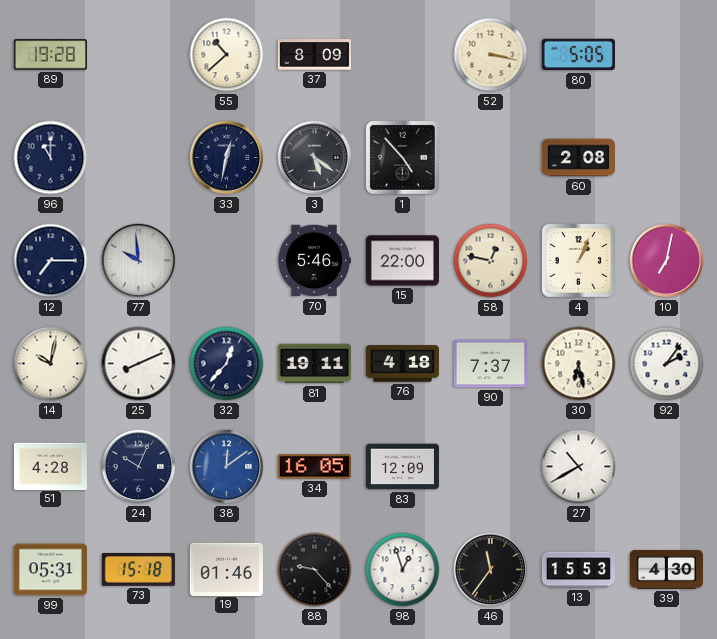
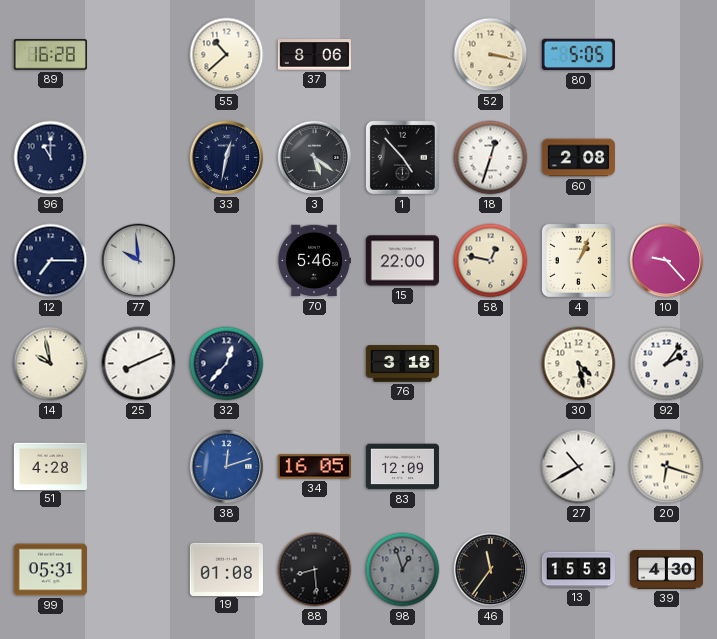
89: 19:28 -> 16:28
37: 8:09 -> 8:06
18: none -> 12:33
10: 7:02 -> 9:23
14: 10:02 -> 9:58
81: 19:11 -> none
76: 4:18 -> 3:18
90: 7:37 -> none
30: 6:28 -> 4:28
24: 10:04 -> none
38: 12:09 -> 12:12
20: none -> 6:18
73: 15:18 -> none
19: 01:46 -> 01:08
88: 9:23 -> 8:29
98 dial: white -> grey
